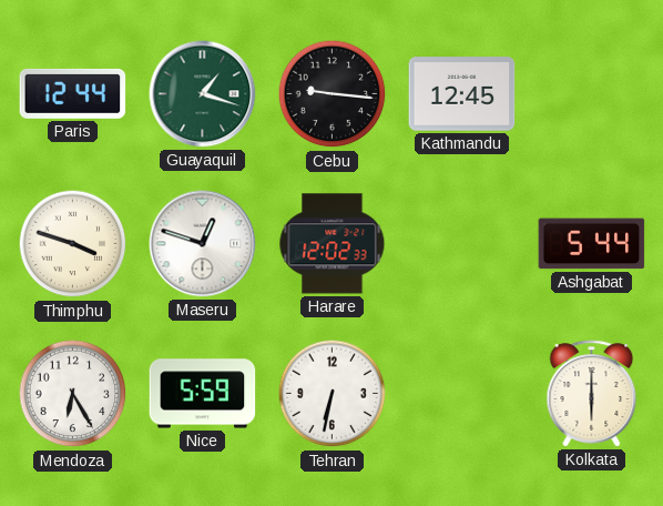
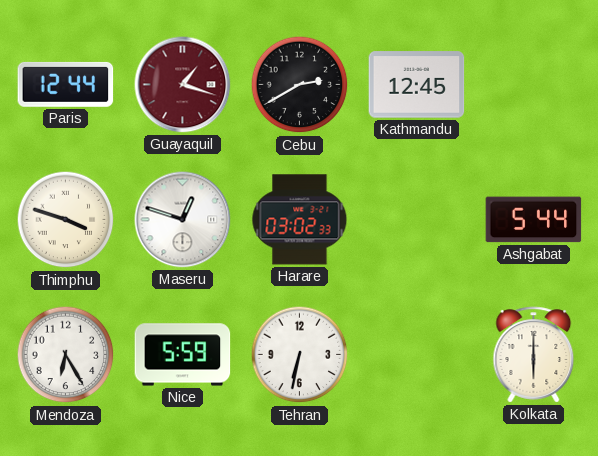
Guayaquil dial: green -> burgundy
Cebu: 9:16 -> 2:40
Harare: 12:02 -> 03:02
